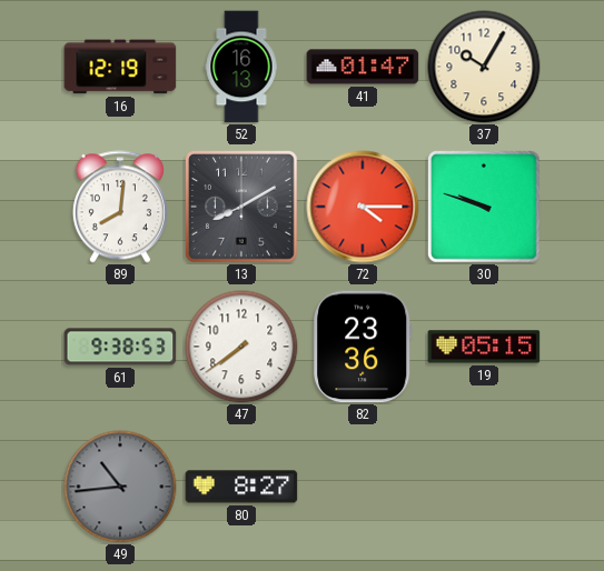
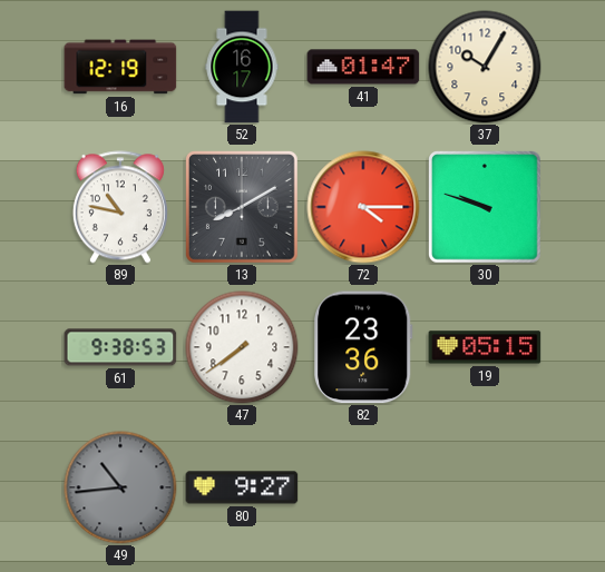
52: 16:13 -> 16:17
89: 8:01 -> 10:47
80: 8:27 -> 9:27
